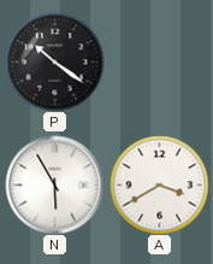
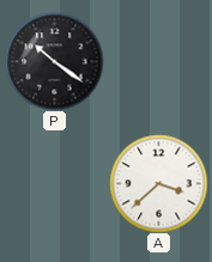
N: 5:55 -> none
A: 3:40 -> 3:38
